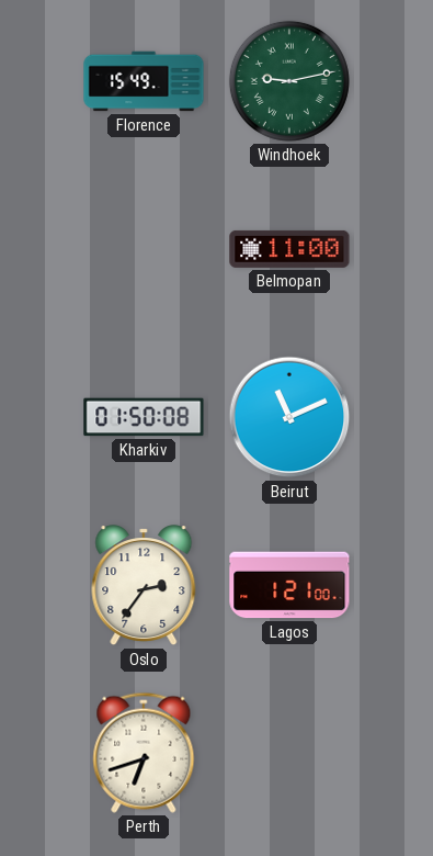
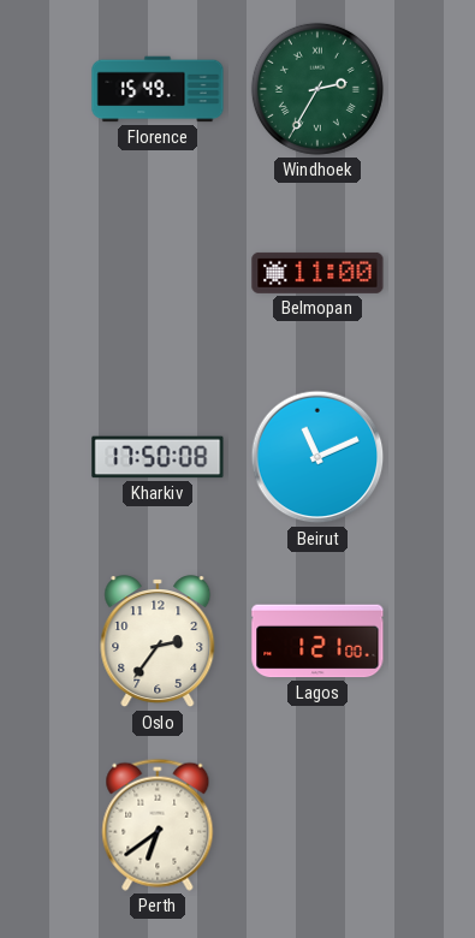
Windhoek: 9:13 -> 2:35
Kharkiv: 01:50 -> 17:50
Perth: 6:42 -> 6:39
